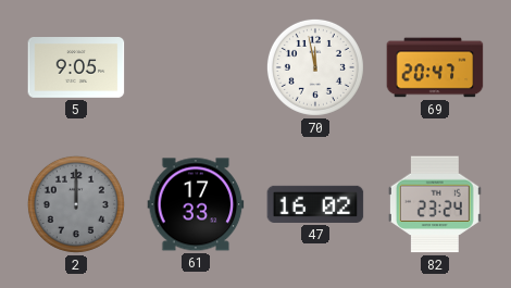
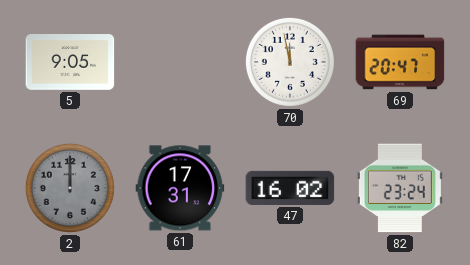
61: 17:33 -> 17:31
